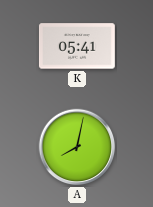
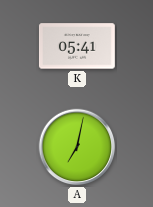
A: 8:02 -> 7:02
